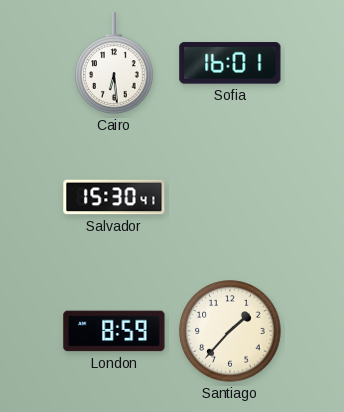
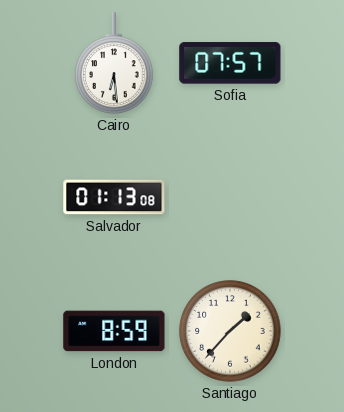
Sofia: 16:01 -> 07:57
Salvador: 15:30 -> 01:13
